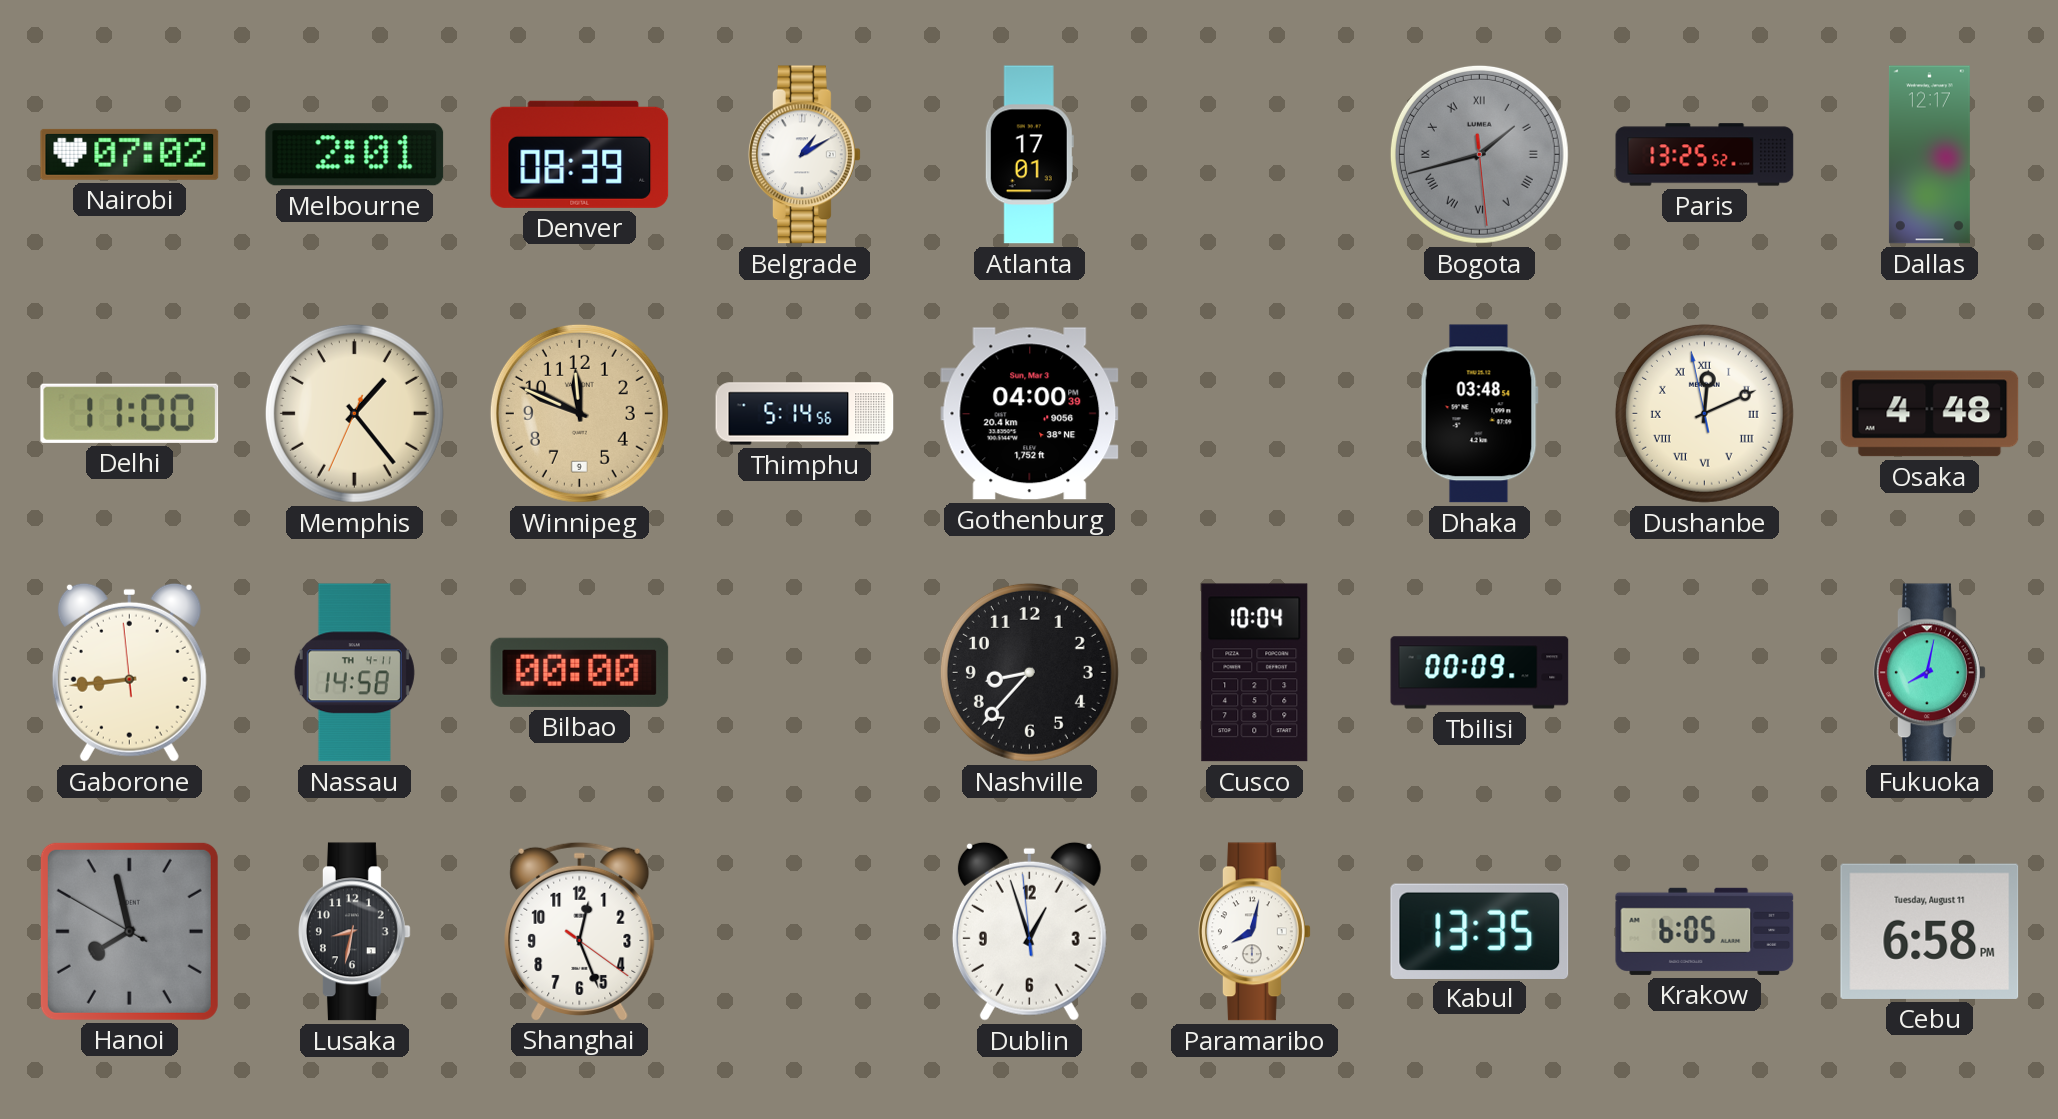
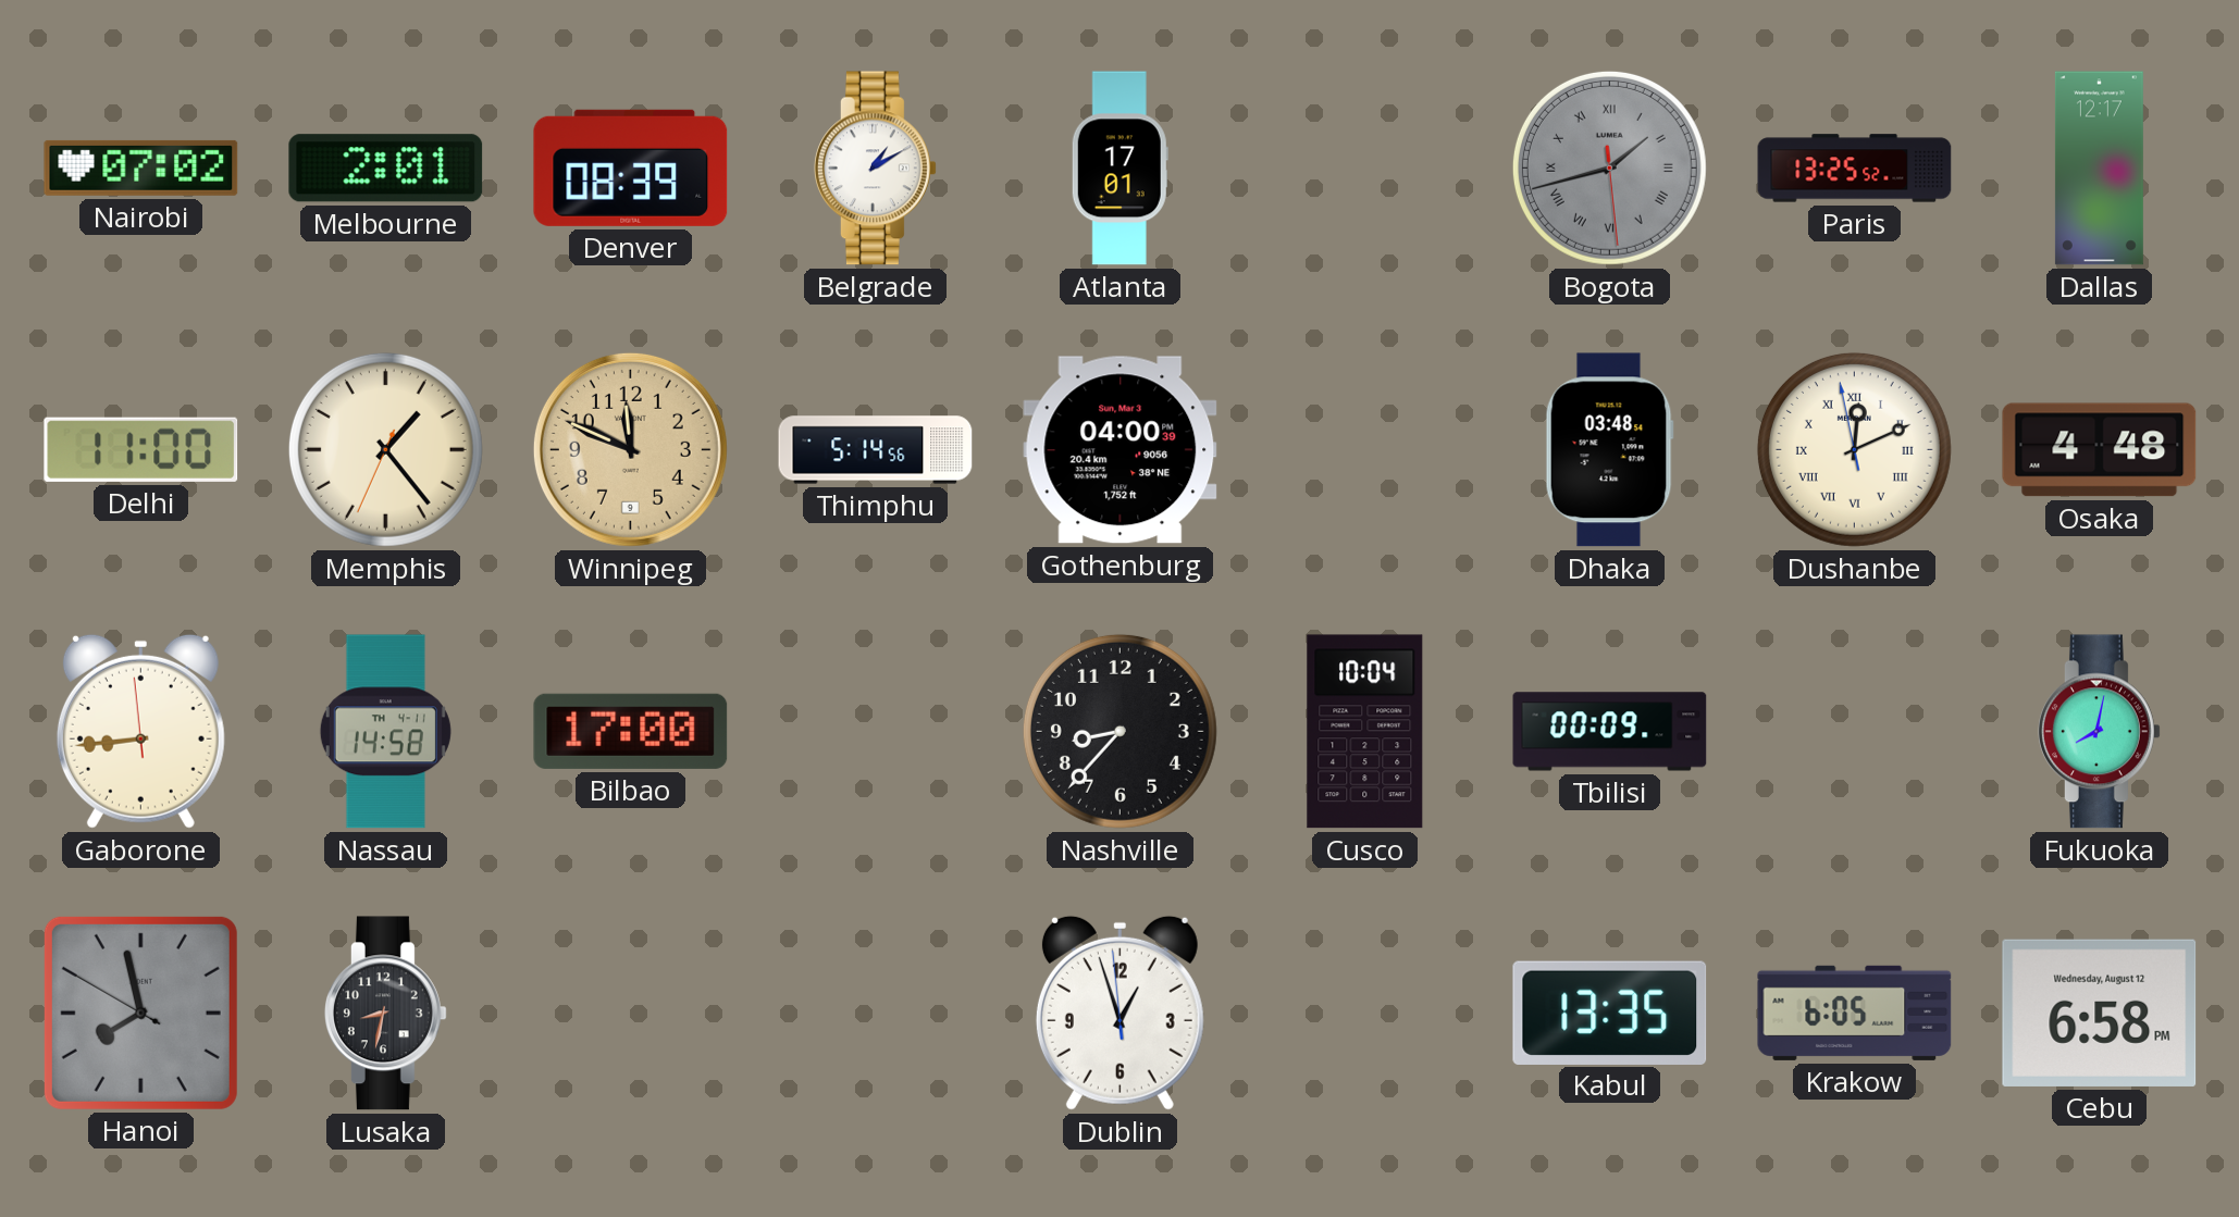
Bilbao: 00:00 -> 17:00
Shanghai: 12:26 -> none
Paramaribo: 8:02 -> none
Cebu date: Tuesday, August 11 -> Wednesday, August 12
